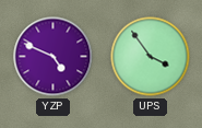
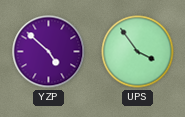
YZP: 4:49 -> 4:52
